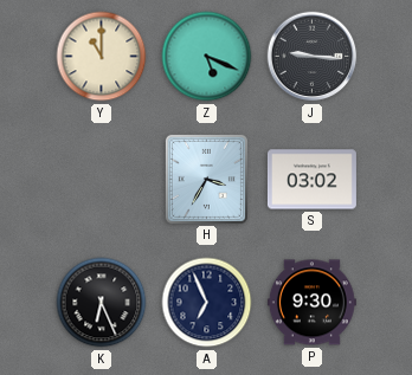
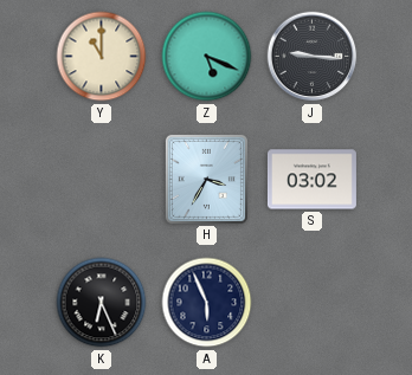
A: 6:56 -> 5:56
P: 9:30 -> none
